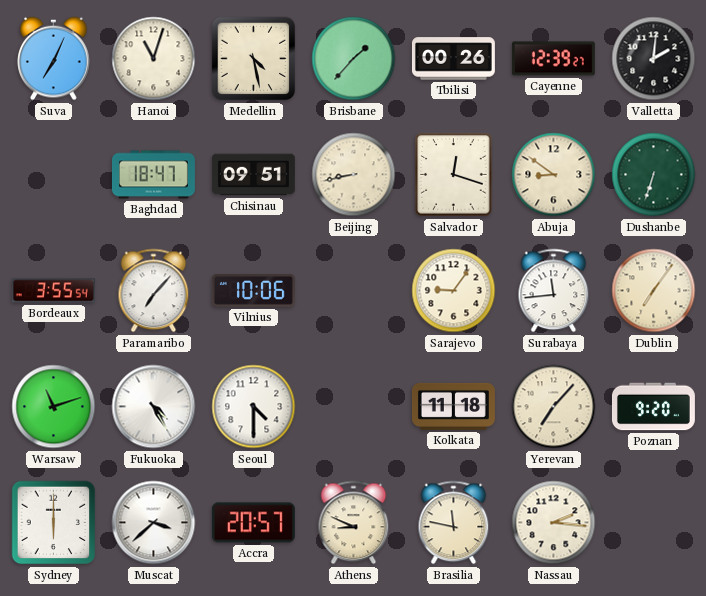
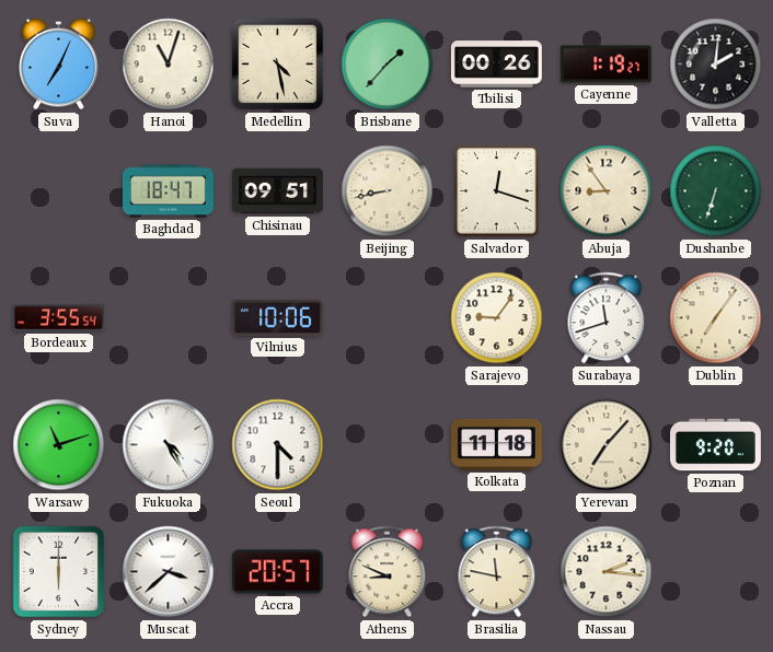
Cayenne: 12:39 -> 1:19
Abuja: 8:51 -> 8:54
Paramaribo: 7:07 -> none
Surabaya: 11:44 -> 11:42
